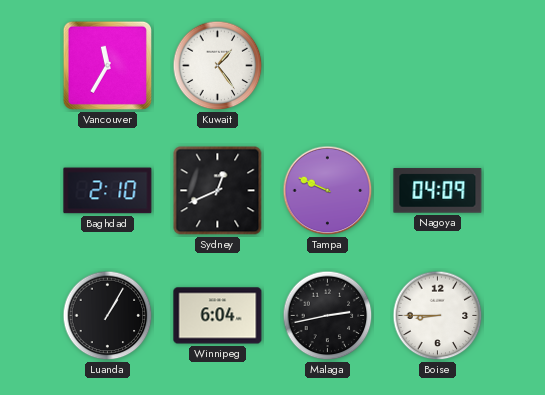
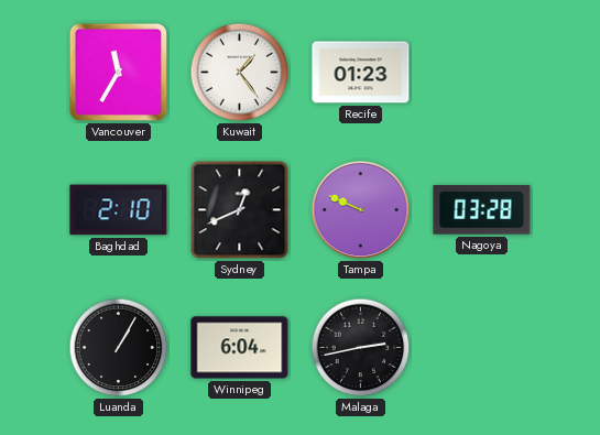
Recife: none -> 01:23
Nagoya: 04:09 -> 03:28
Boise: 8:45 -> none
